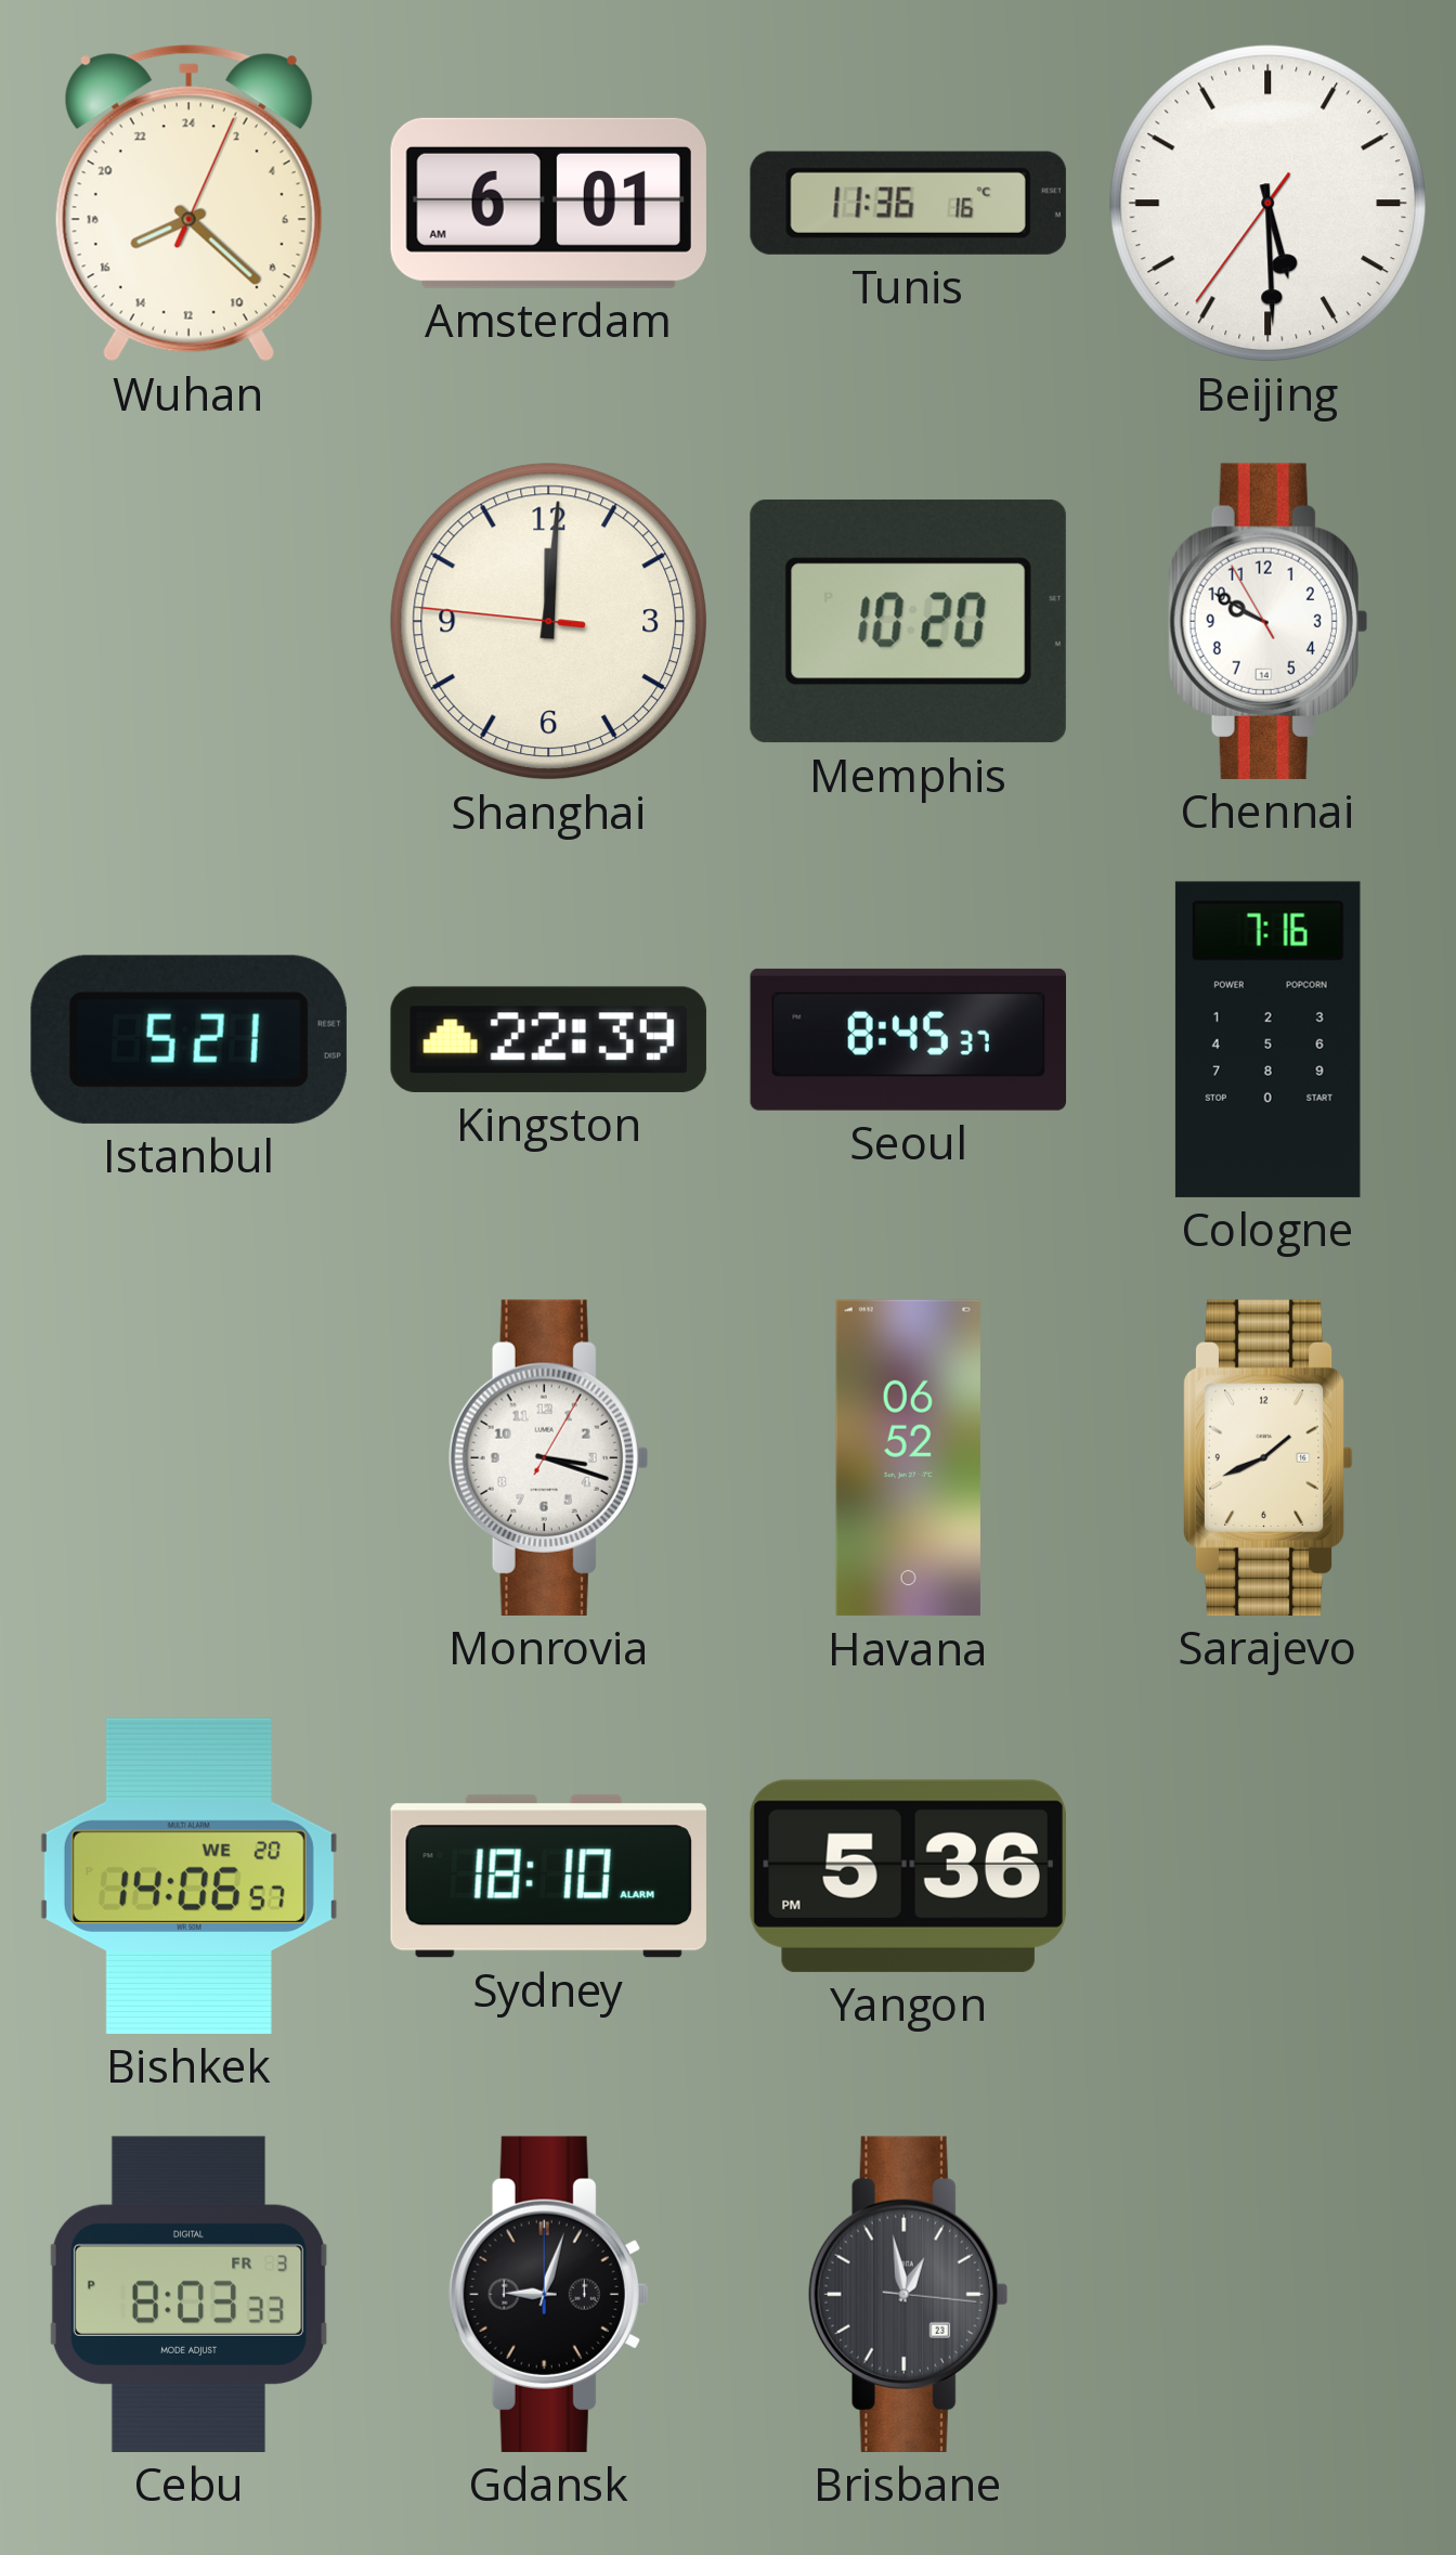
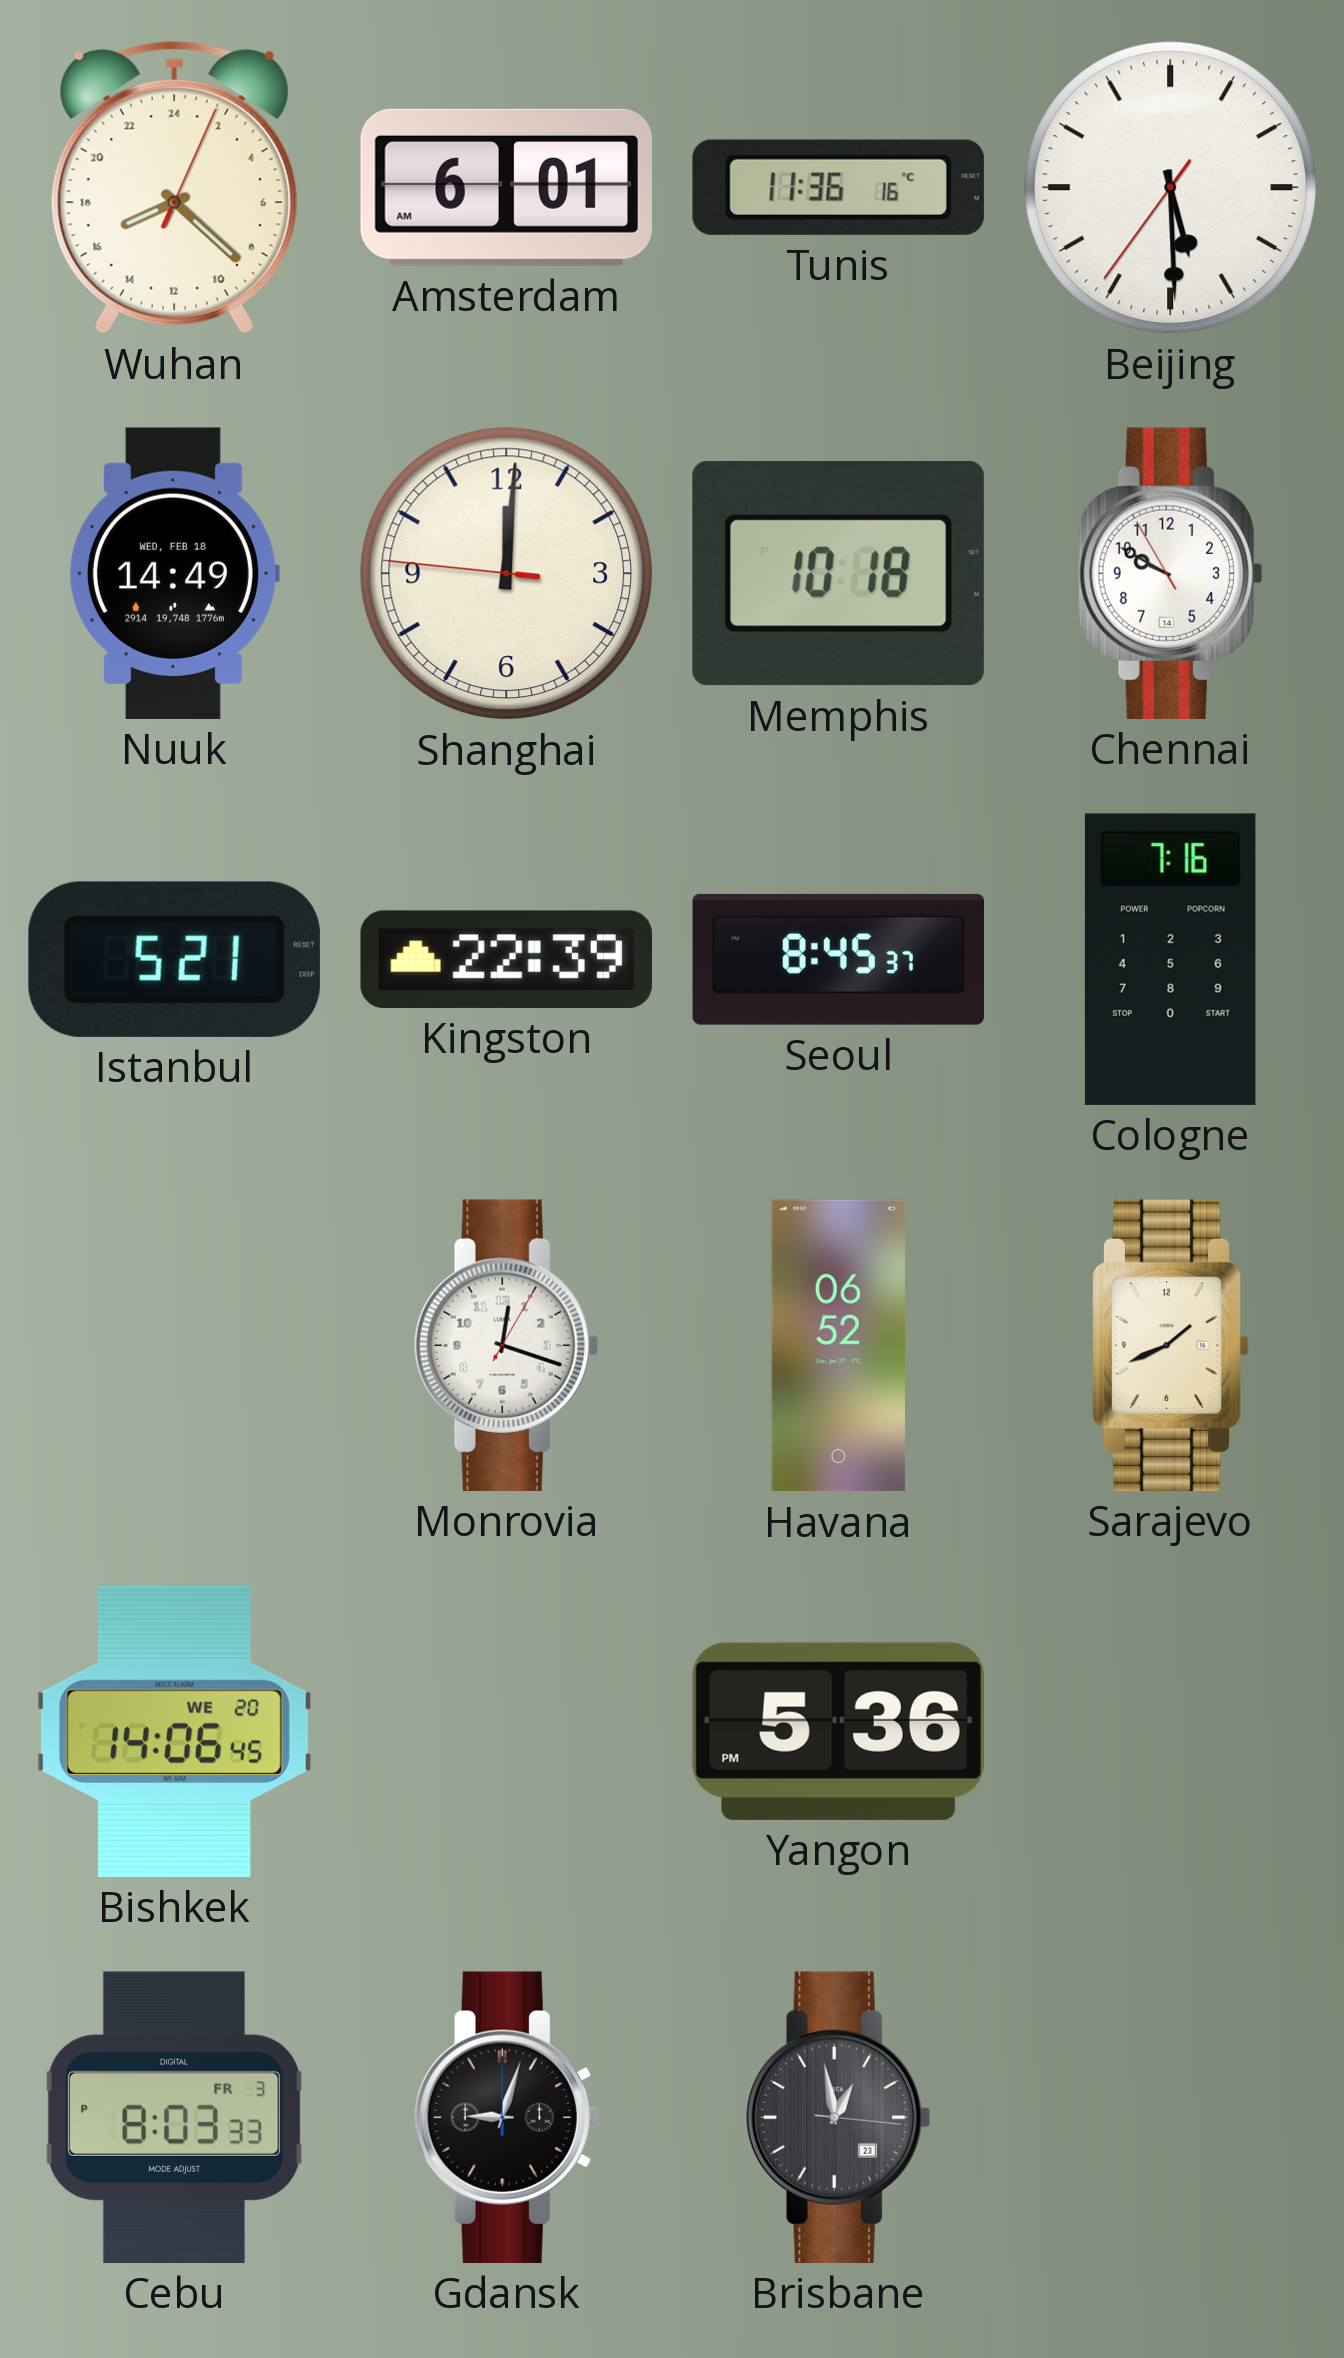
Nuuk: none -> 14:49
Memphis: 10:20 -> 10:18
Monrovia: 3:18 -> 12:18
Bishkek: 14:06:57 -> 14:06:45
Sydney: 18:10 -> none
